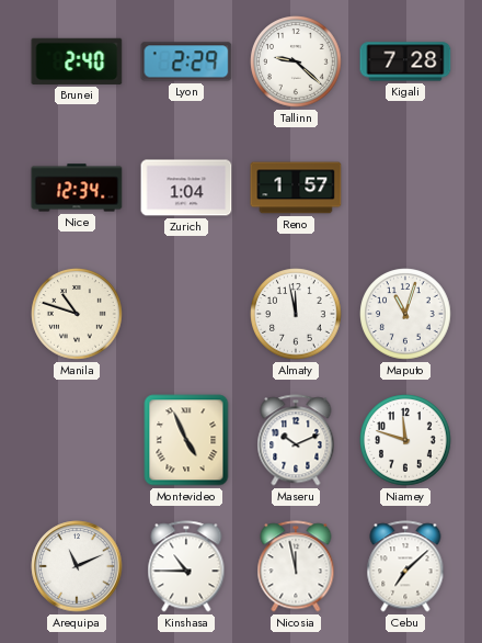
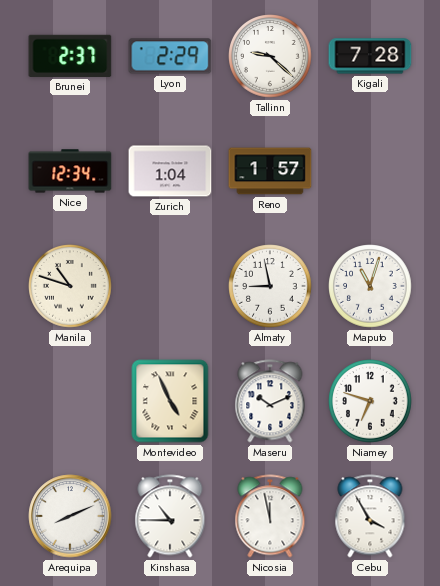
Brunei: 2:40 -> 2:37
Almaty: 11:58 -> 8:58
Niamey: 11:48 -> 6:48
Arequipa: 11:11 -> 8:11
Cebu: 7:08 -> 3:55
